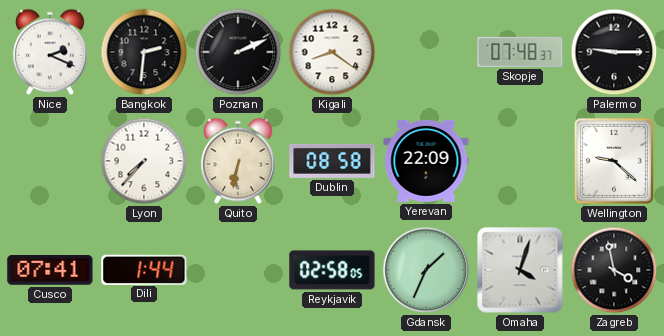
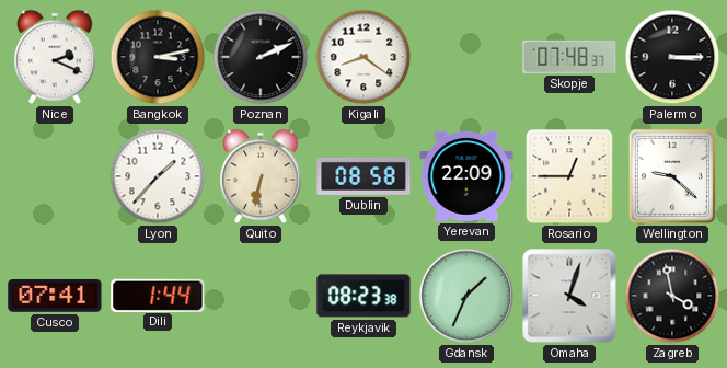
Bangkok: 2:31 -> 3:13
Palermo: 9:15 -> 3:15
Lyon: 7:37 -> 1:37
Rosario: none -> 12:45
Reykjavik: 02:58 -> 08:23
